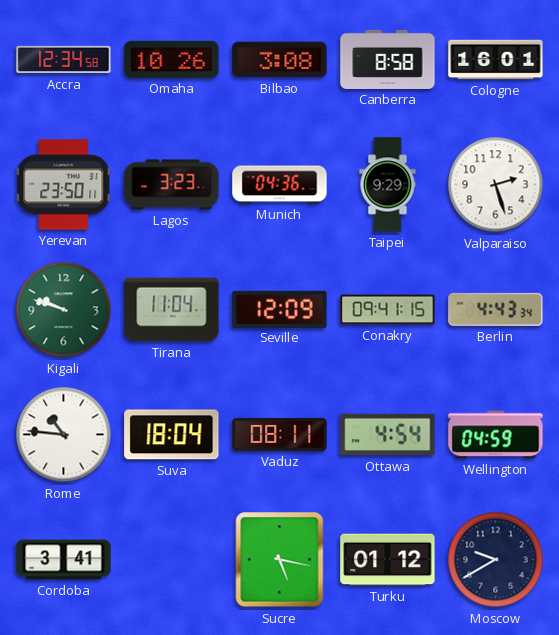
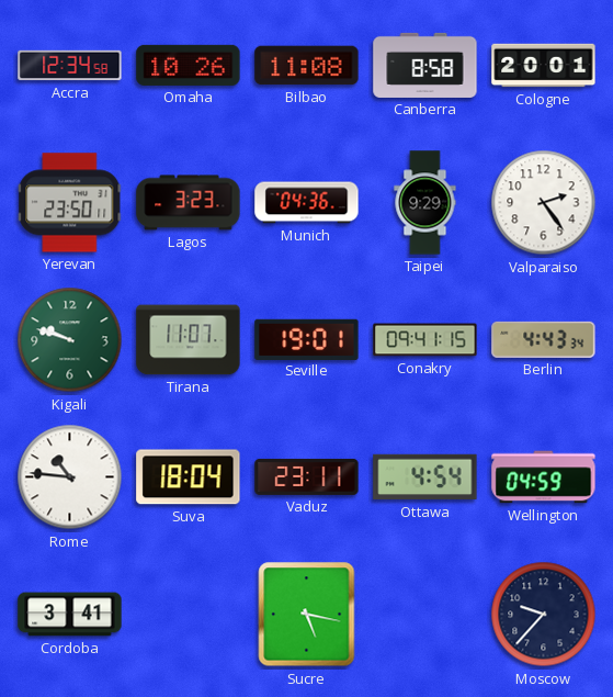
Bilbao: 3:08 -> 11:08
Cologne: 16:01 -> 20:01
Valparaiso: 2:27 -> 2:24
Tirana: 11:04 -> 11:07
Seville: 12:09 -> 19:01
Vaduz: 08:11 -> 23:11
Turku: 01:12 -> none
Moscow: 9:40 -> 9:37
